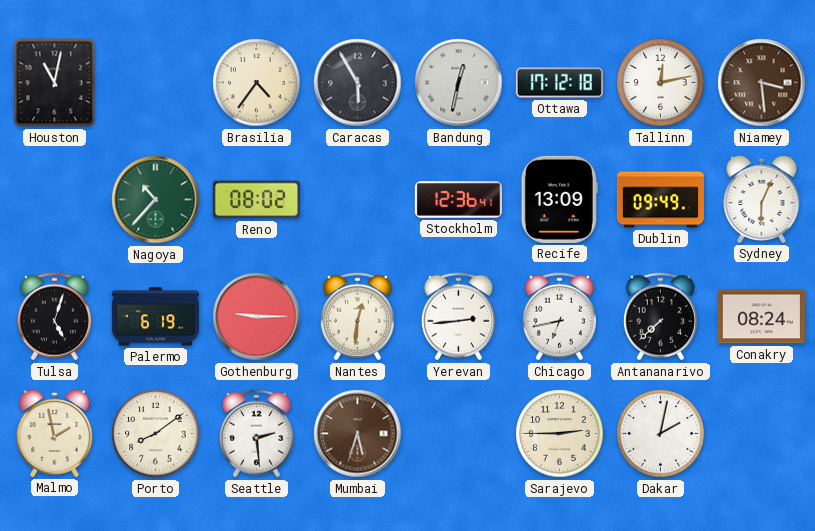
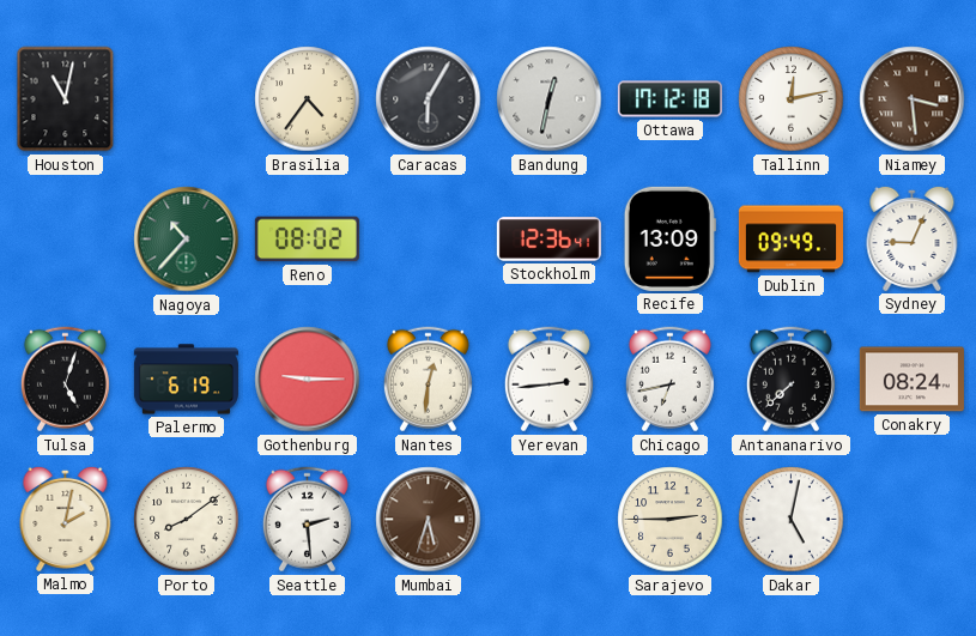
Caracas: 5:55 -> 6:05
Sydney: 6:04 -> 9:04
Malmo: 1:58 -> 2:02
Dakar: 2:02 -> 5:02
